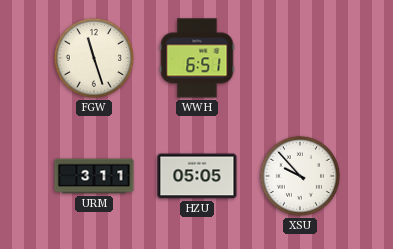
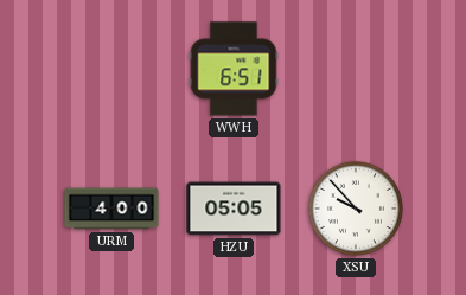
FGW: 11:27 -> none
URM: 3:11 -> 4:00
